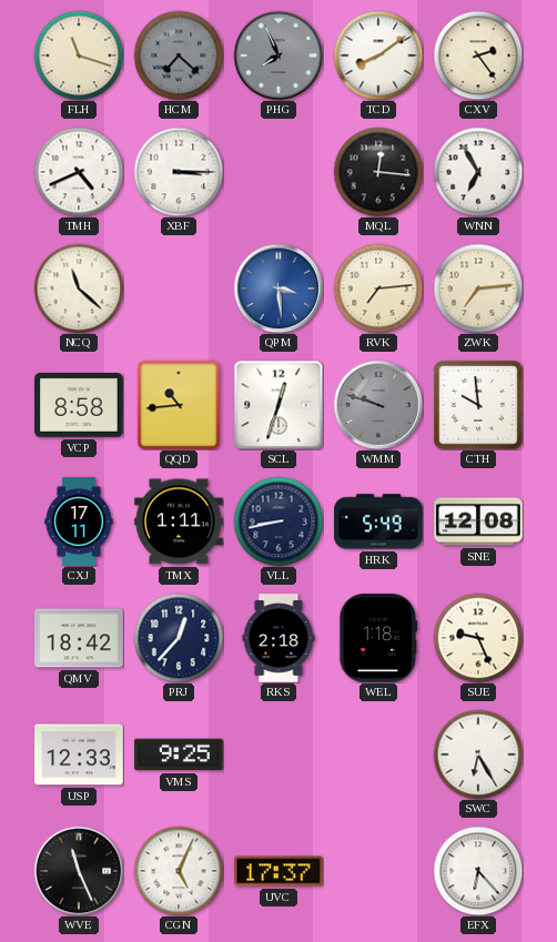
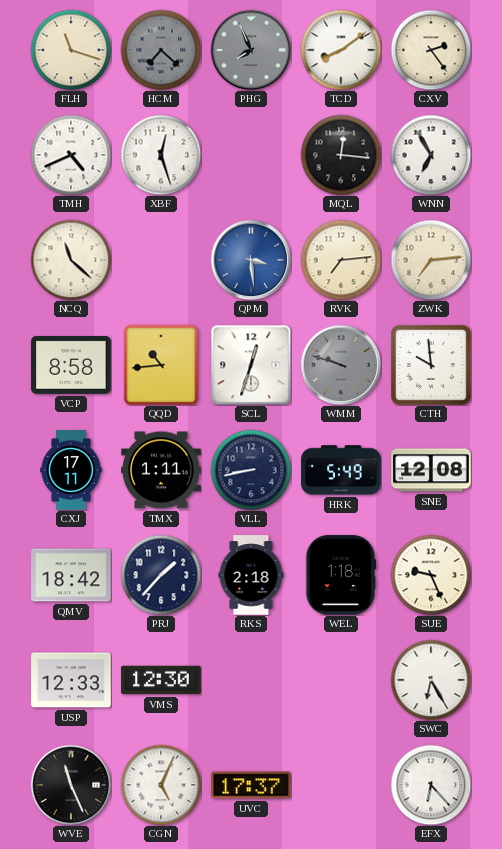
XBF: 3:15 -> 12:27
PRJ: 12:37 -> 1:37
VMS: 9:25 -> 12:30
